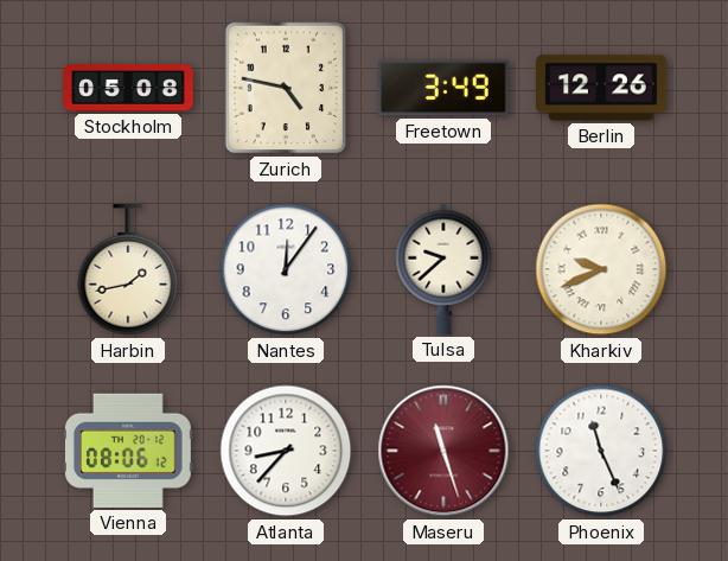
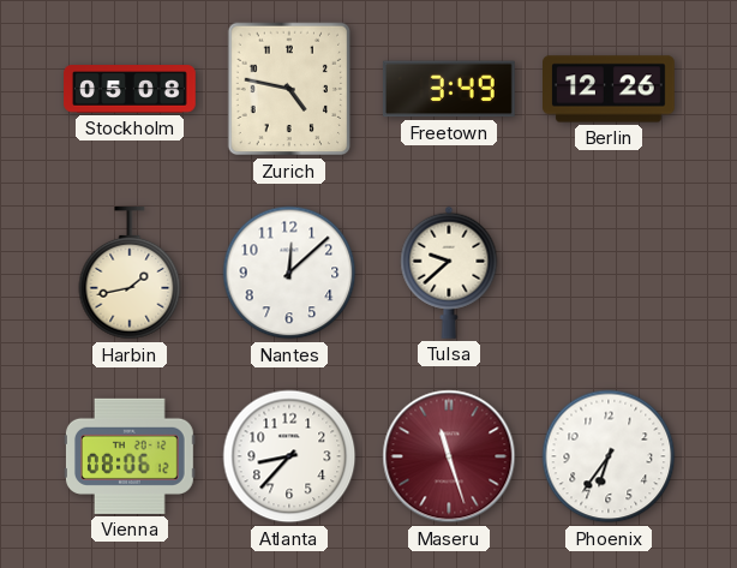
Nantes: 12:06 -> 12:08
Kharkiv: 9:41 -> none
Phoenix: 11:26 -> 6:36
